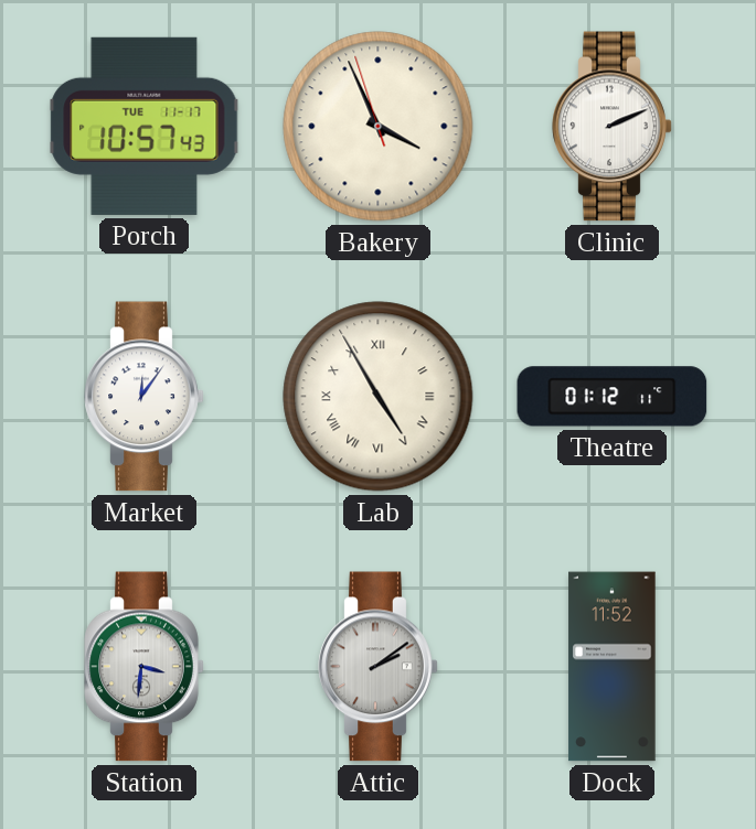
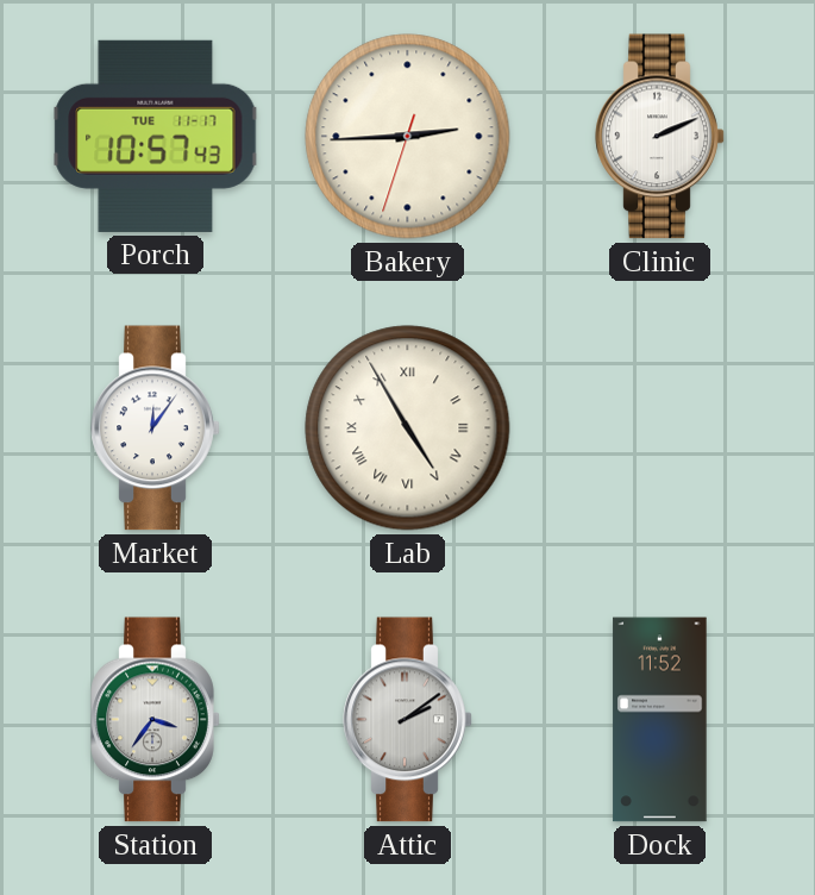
Bakery: 3:55 -> 2:44
Theatre: 01:12 -> none
Station: 3:31 -> 3:36
